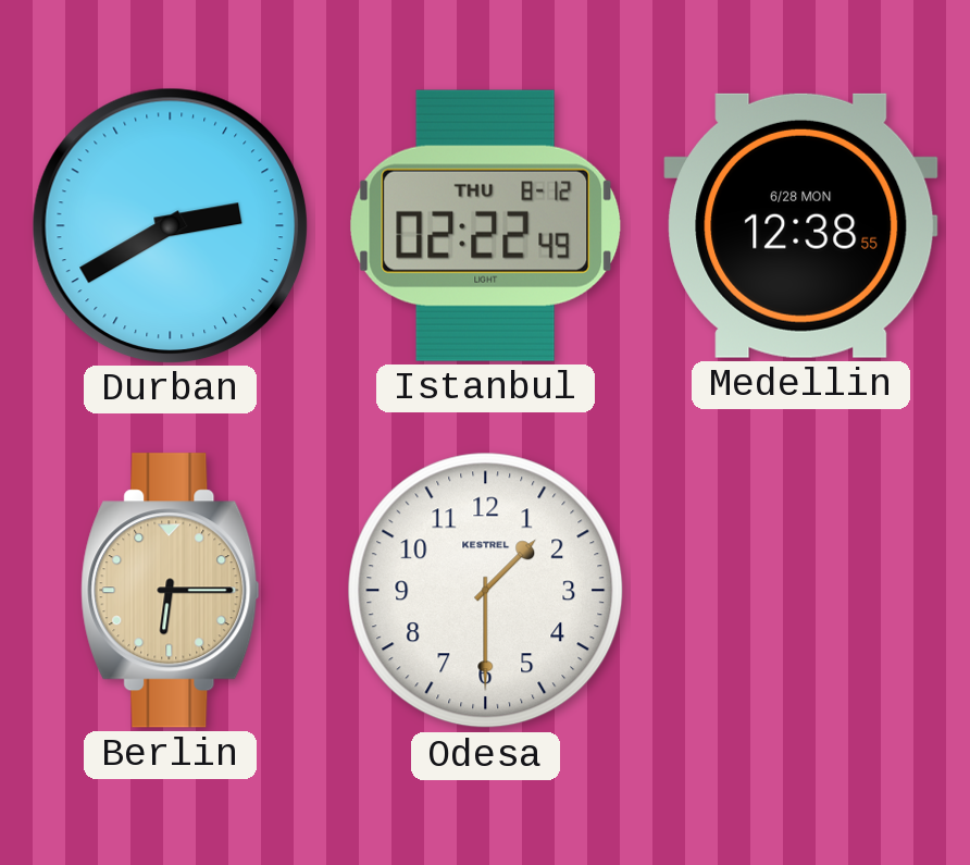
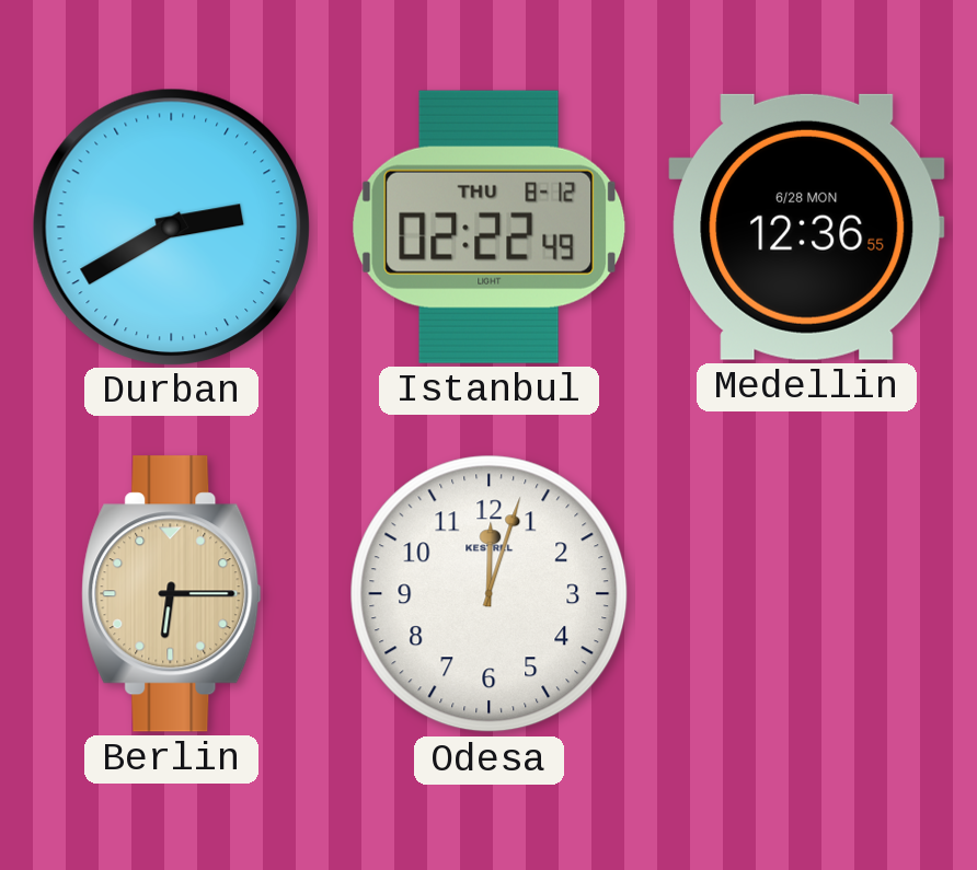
Medellin: 12:38 -> 12:36
Odesa: 1:30 -> 12:03
